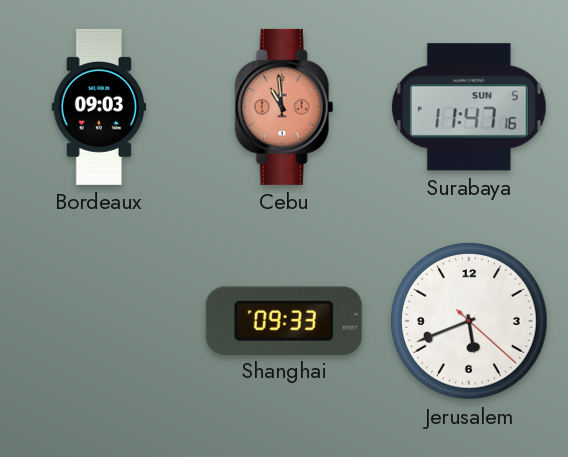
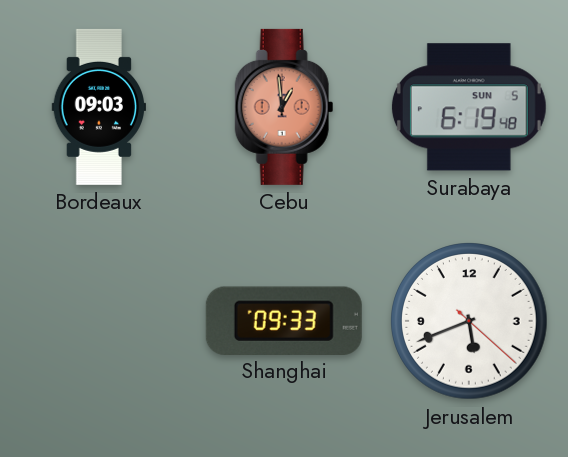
Cebu: 10:59 -> 12:59
Surabaya: 11:47 -> 6:19
